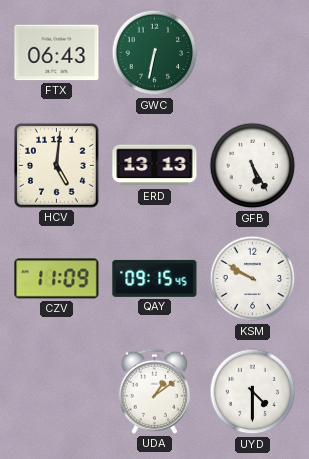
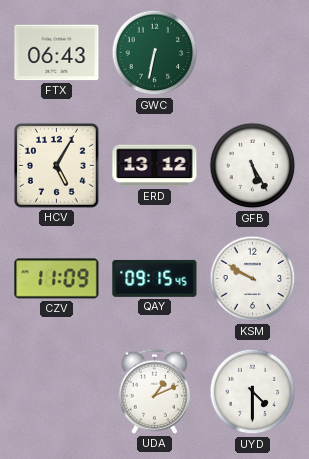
HCV: 5:01 -> 5:05
ERD: 13:13 -> 13:12
UDA: 1:09 -> 1:11
